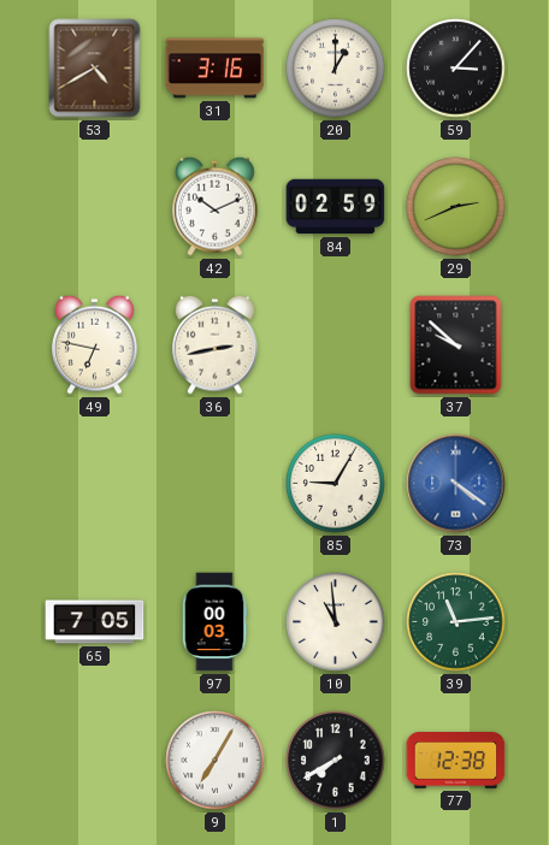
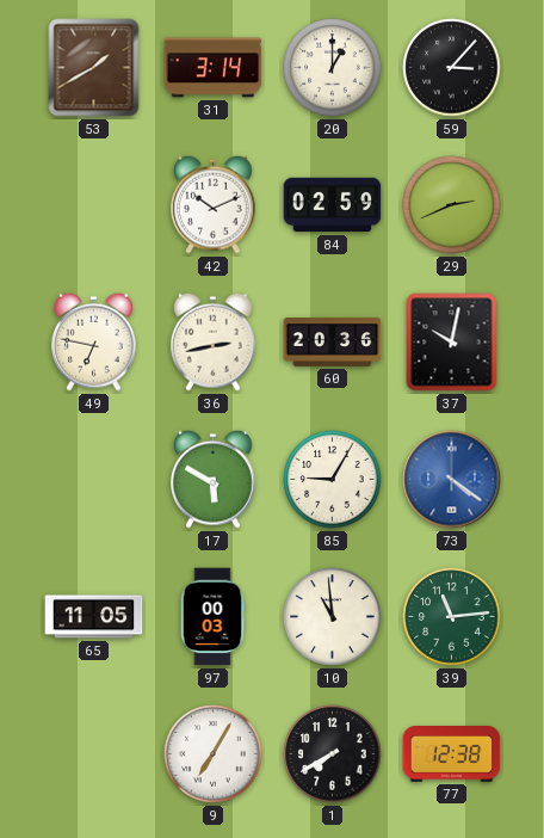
53: 4:40 -> 1:40
31: 3:16 -> 3:14
60: none -> 20:36
37: 9:52 -> 10:02
17: none -> 5:50
65: 7:05 -> 11:05
